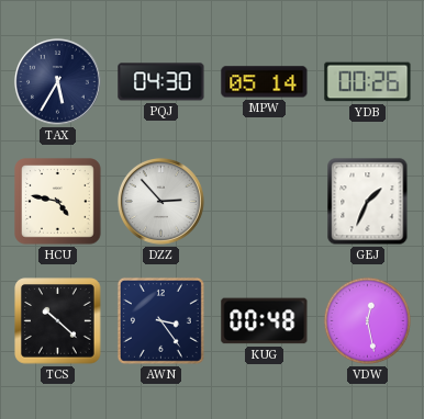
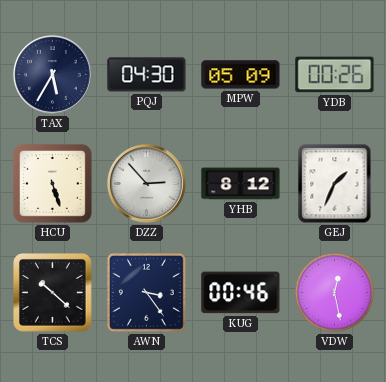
MPW: 05:14 -> 05:09
HCU: 4:47 -> 5:27
YHB: none -> 8:12
KUG: 00:48 -> 00:46
